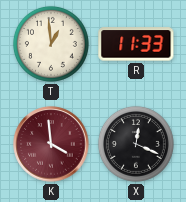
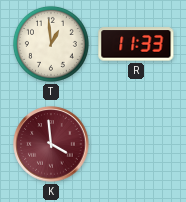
X: 12:19 -> none
